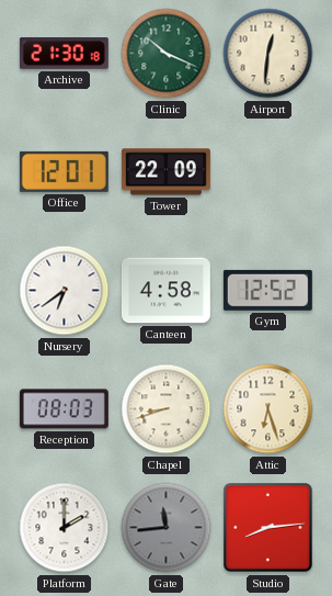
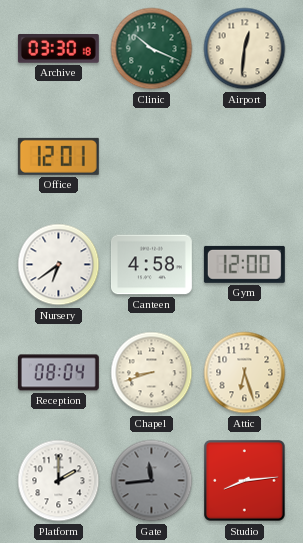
Archive: 21:30 -> 03:30
Tower: 22:09 -> none
Gym: 12:52 -> 12:00
Reception: 08:03 -> 08:04
